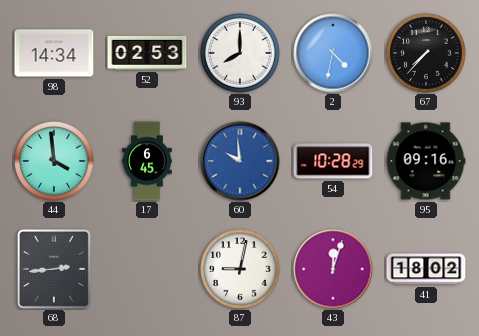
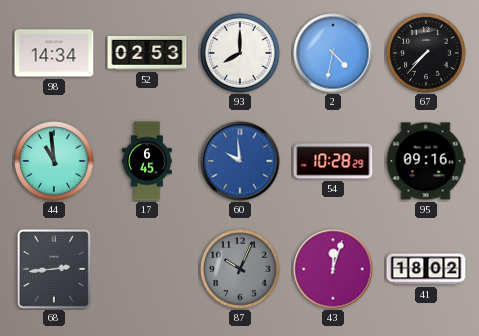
44: 3:59 -> 10:59
87: 9:02 -> 10:04
87 dial: white -> grey
